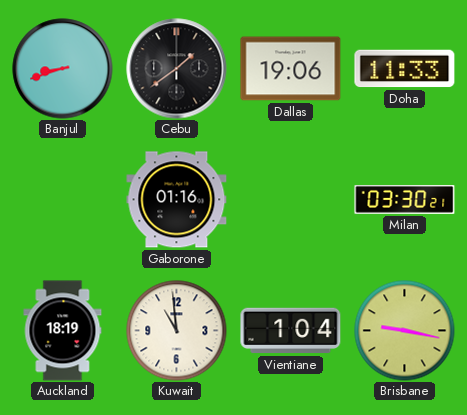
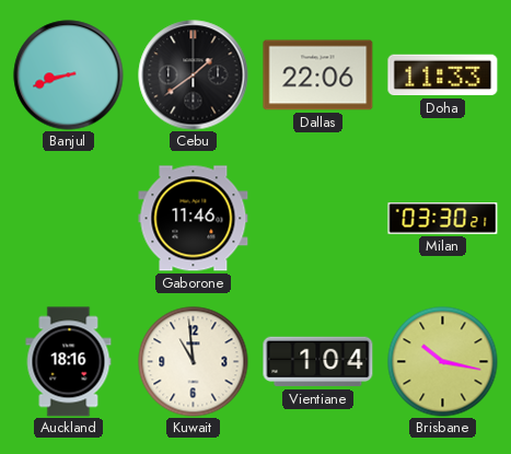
Dallas: 19:06 -> 22:06
Gaborone: 01:16 -> 11:46
Auckland: 18:19 -> 18:16
Brisbane: 9:17 -> 10:17
